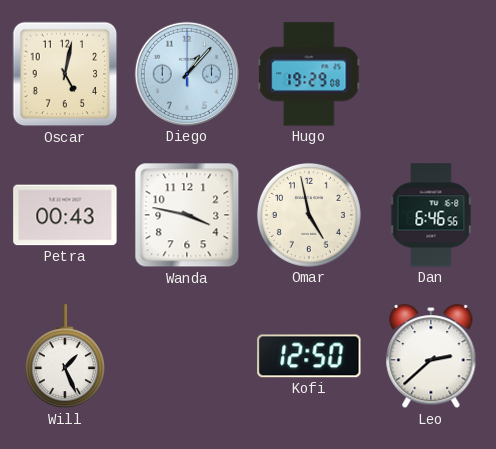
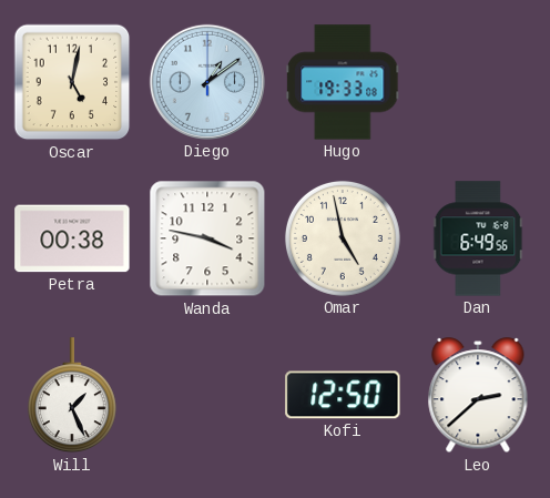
Diego: 1:07 -> 1:09
Hugo: 19:29 -> 19:33
Petra: 00:43 -> 00:38
Dan: 6:46 -> 6:49
